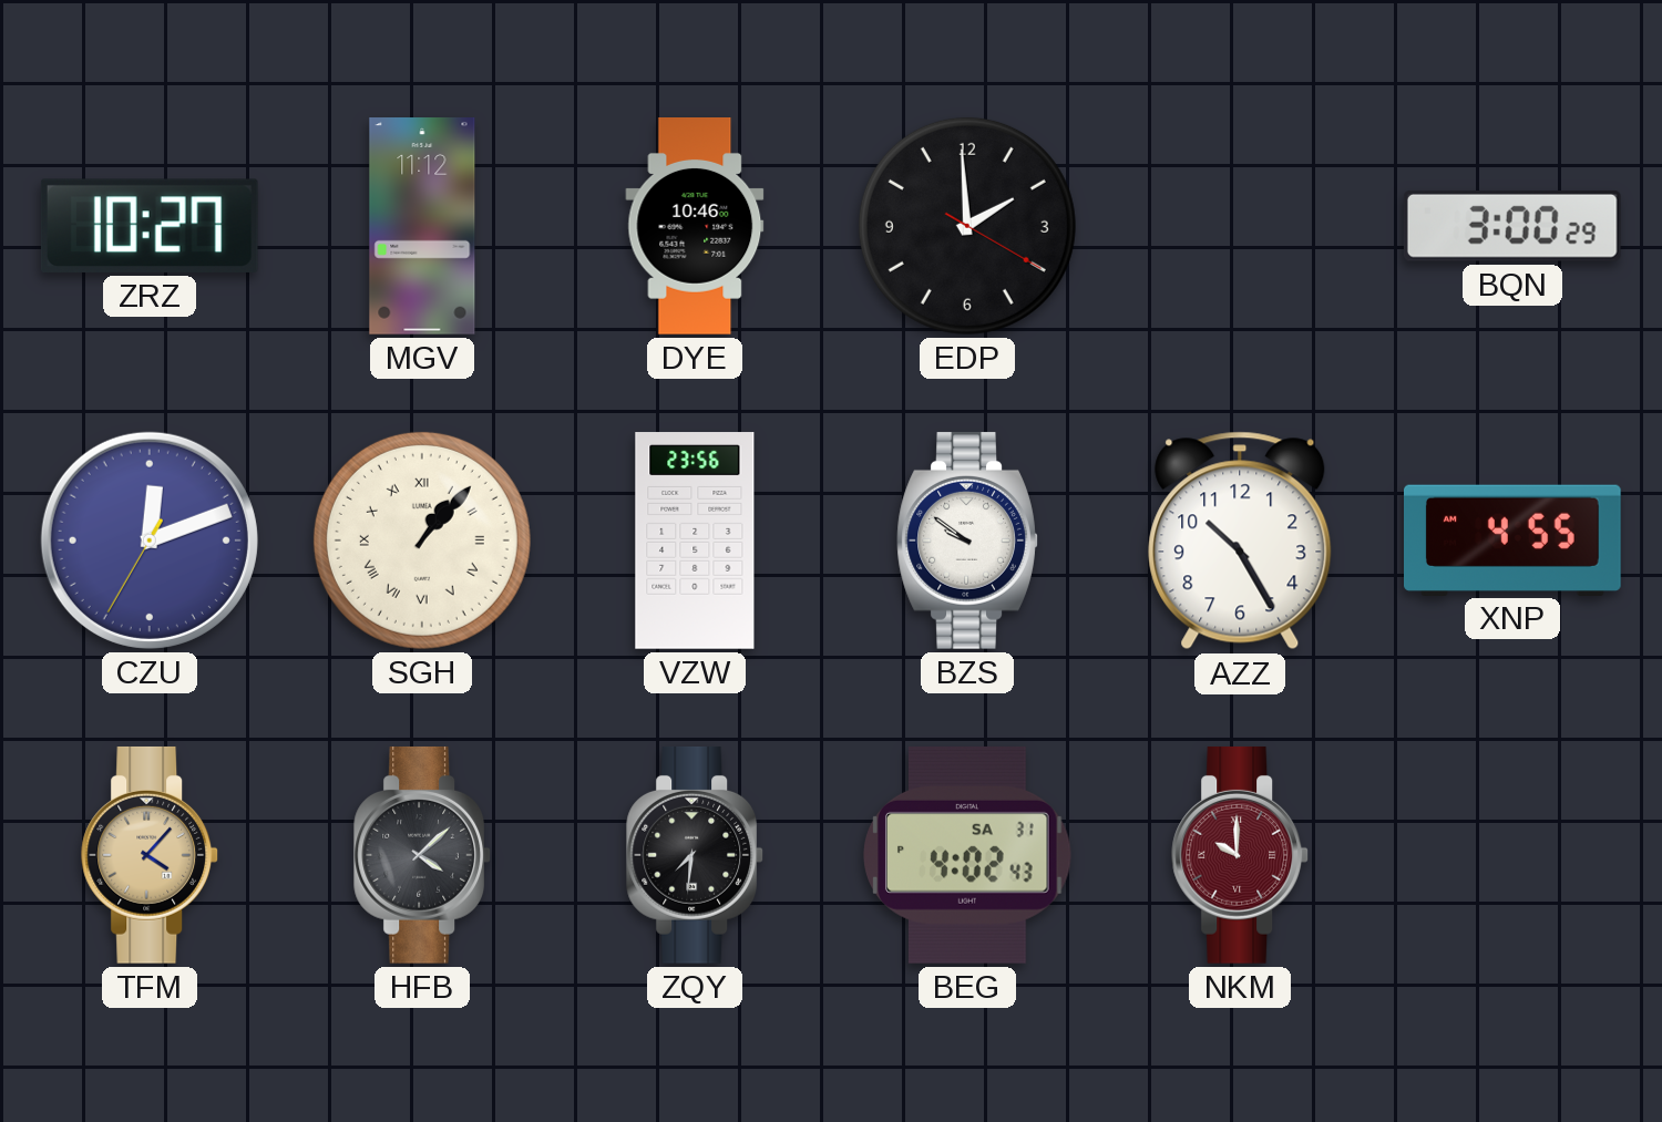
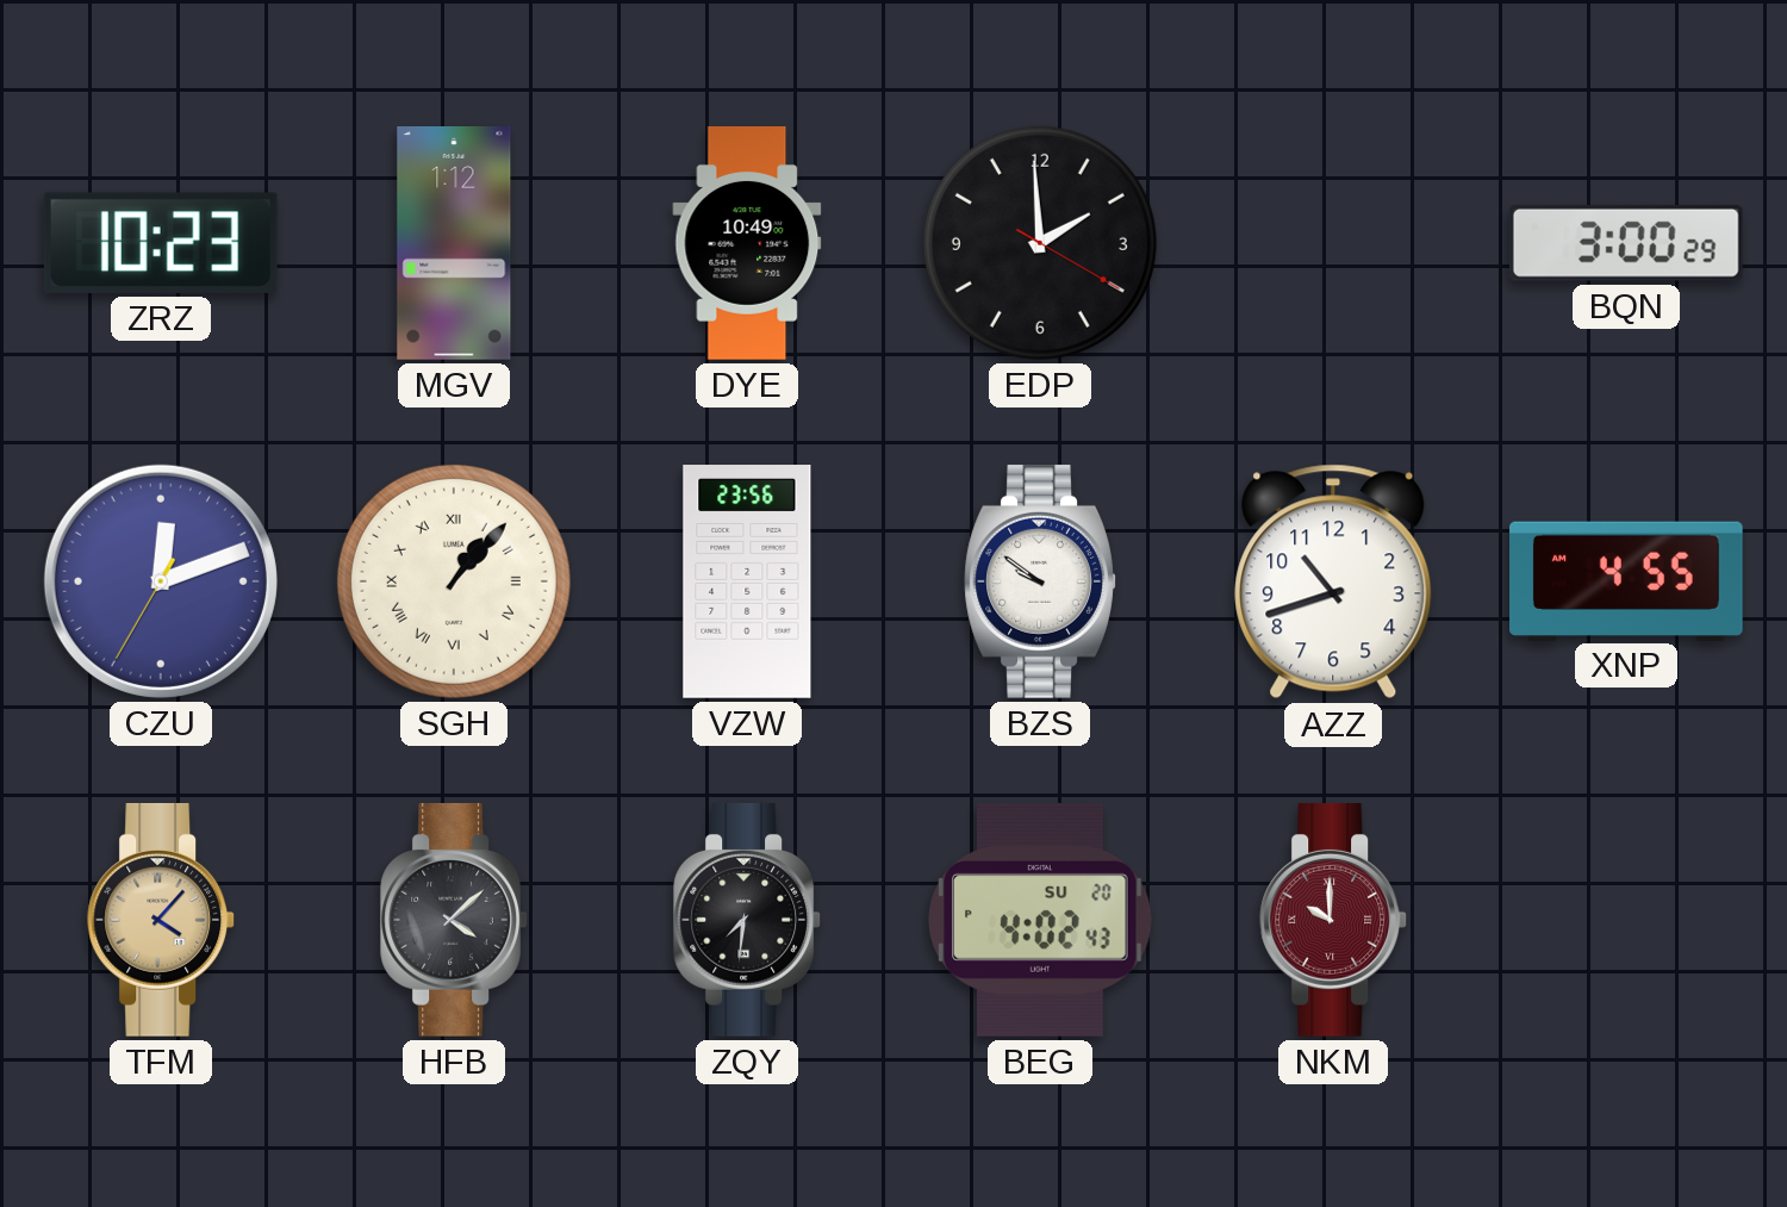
ZRZ: 10:27 -> 10:23
MGV: 11:12 -> 1:12
DYE: 10:46 -> 10:49
AZZ: 10:25 -> 10:42
BEG date: SA 31 -> SU 20
